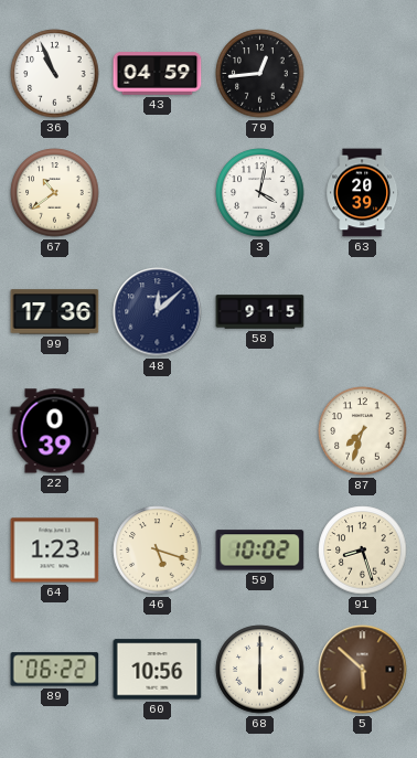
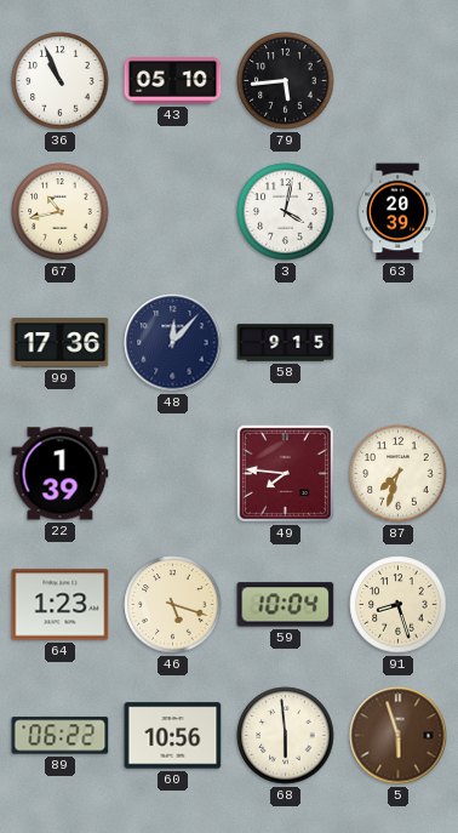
43: 04:59 -> 05:10
79: 12:44 -> 5:44
67: 10:39 -> 10:43
48: 12:08 -> 12:07
22: 0:39 -> 1:39
49: none -> 7:46
59: 10:02 -> 10:04
68: 6:00 -> 5:59
5: 5:52 -> 5:57
